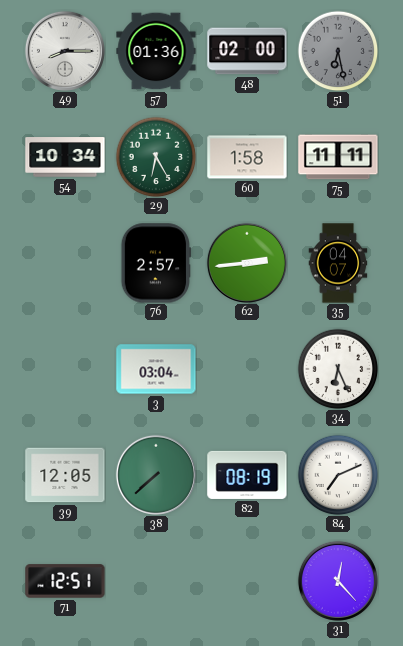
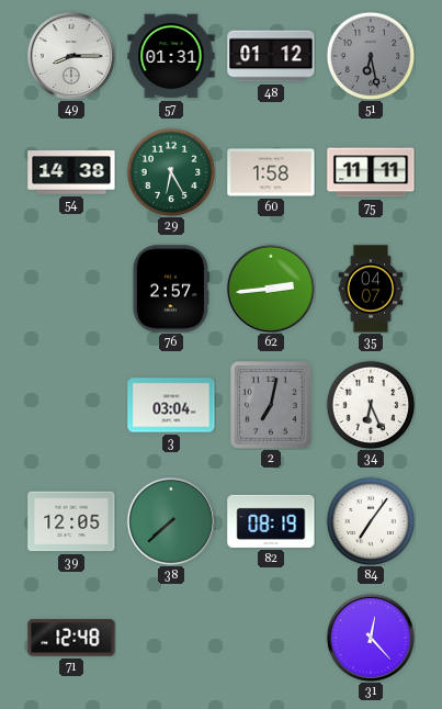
57: 01:36 -> 01:31
48: 02:00 -> 01:12
54: 10:34 -> 14:38
2: none -> 7:02
84: 7:11 -> 7:06
71: 12:51 -> 12:48
